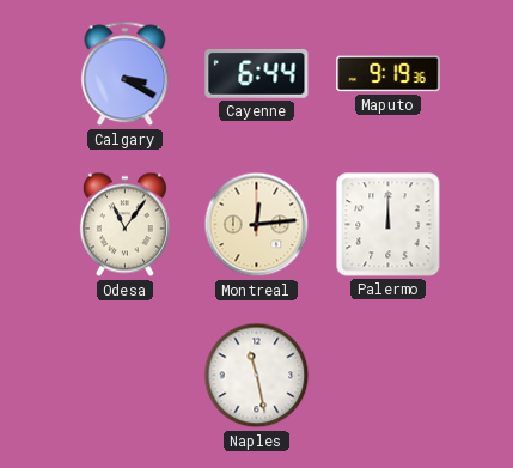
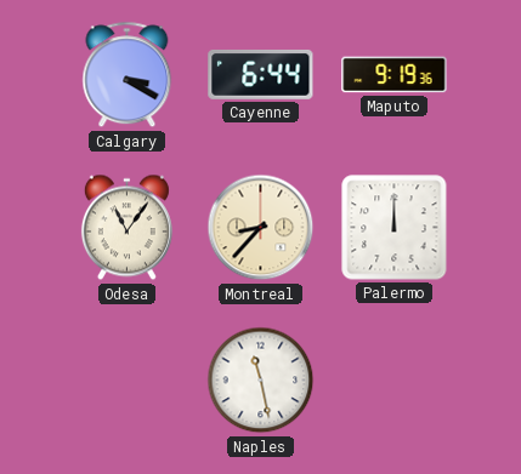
Montreal: 12:14 -> 8:37
